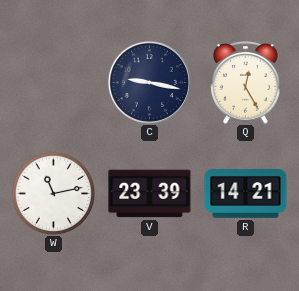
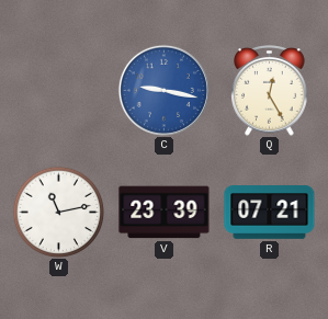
C dial: navy -> blue
R: 14:21 -> 07:21
